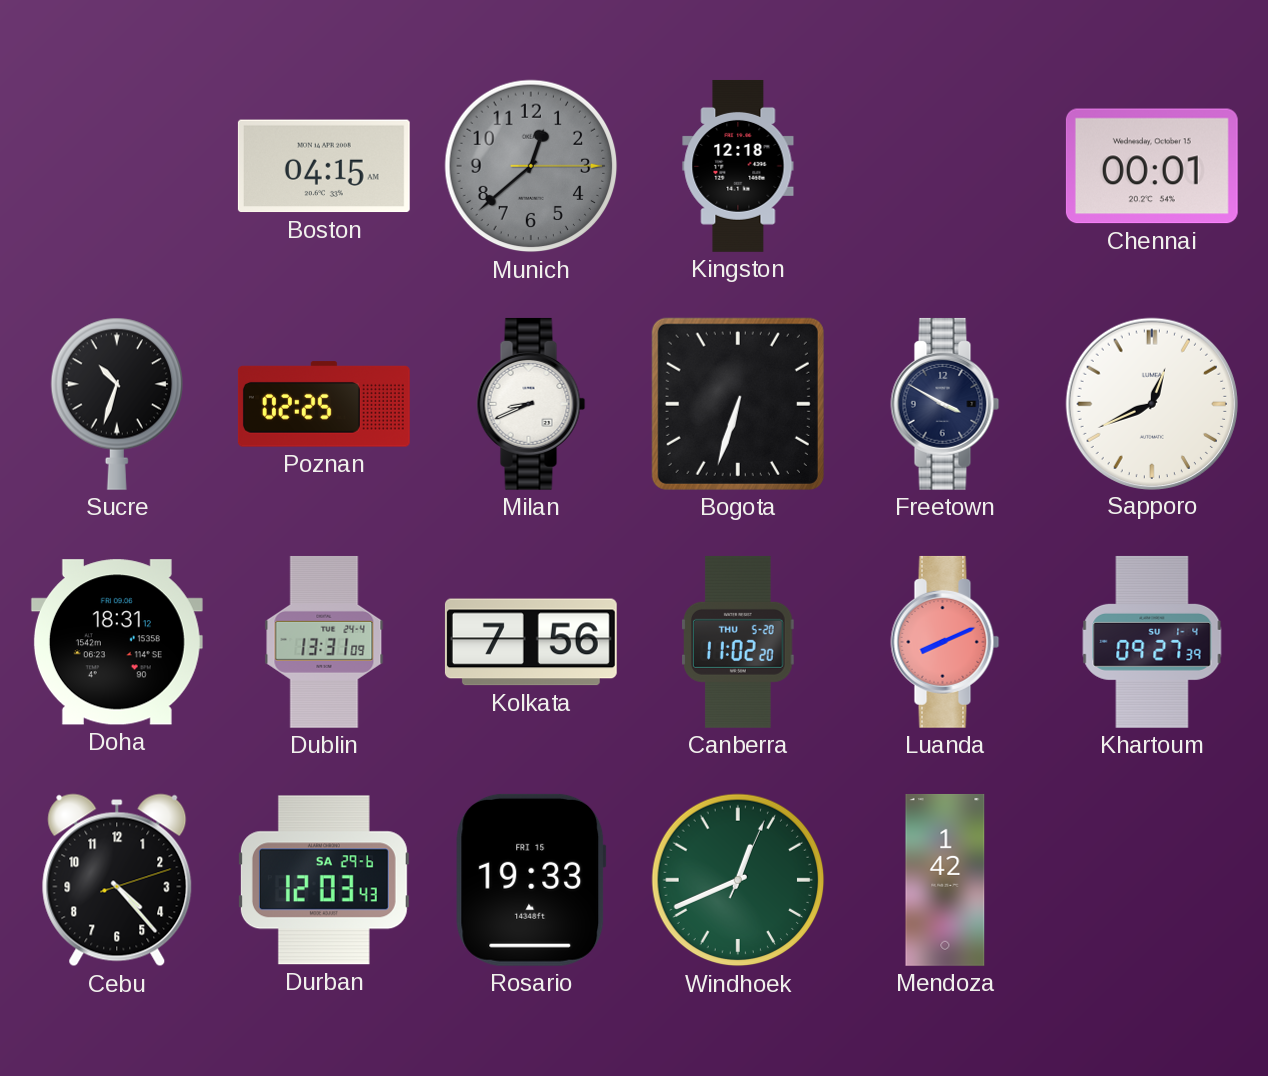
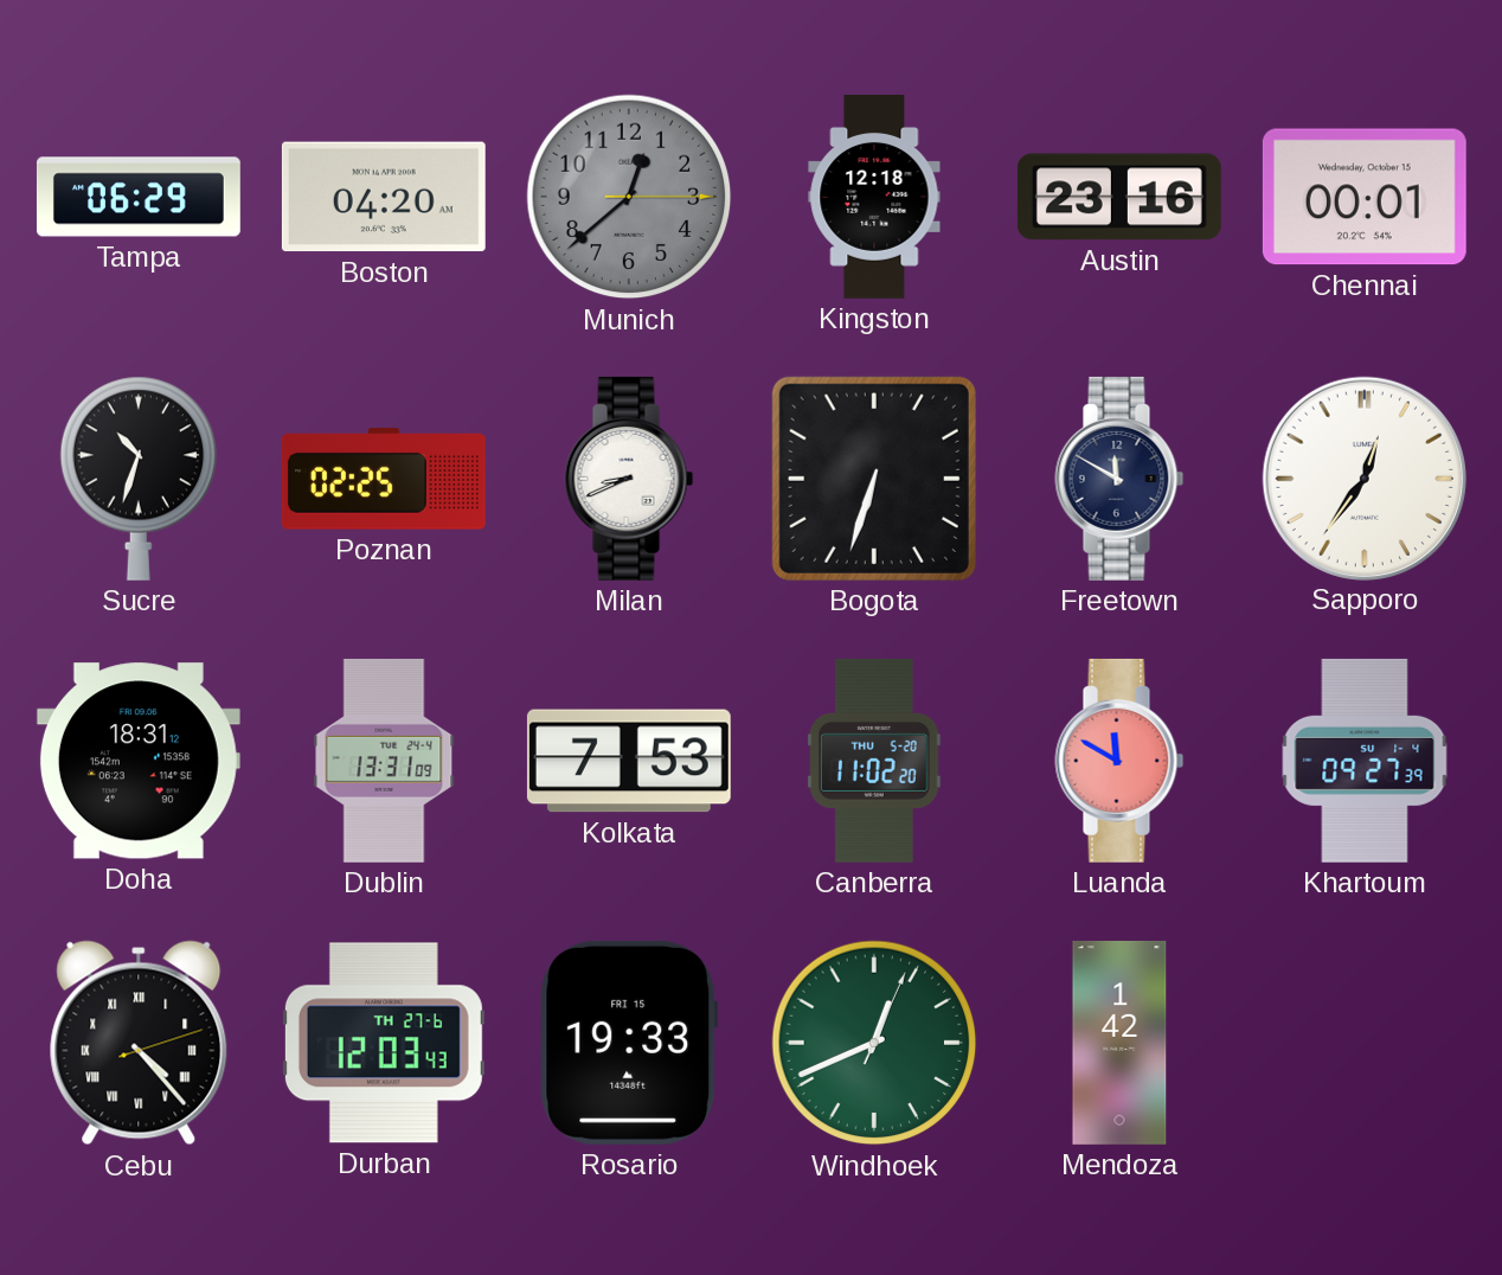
Tampa: none -> 06:29
Boston: 04:15 -> 04:20
Austin: none -> 23:16
Freetown: 3:50 -> 11:50
Sapporo: 12:41 -> 12:36
Kolkata: 7:56 -> 7:53
Luanda: 8:11 -> 11:50
Cebu numerals: Arabic -> Roman
Durban date: SA 29-6 -> TH 27-6
